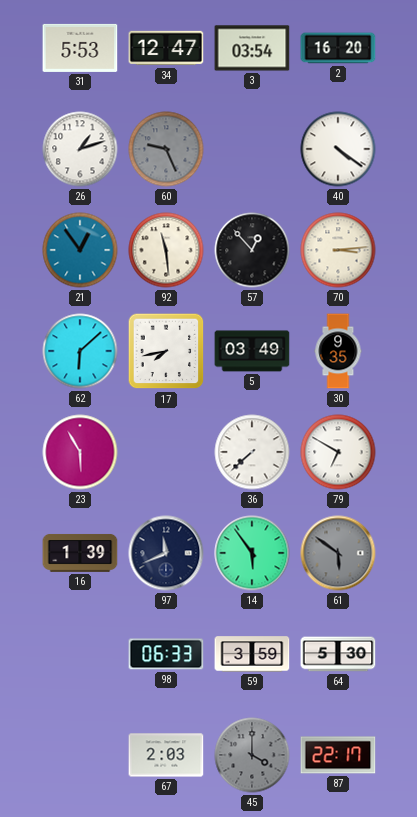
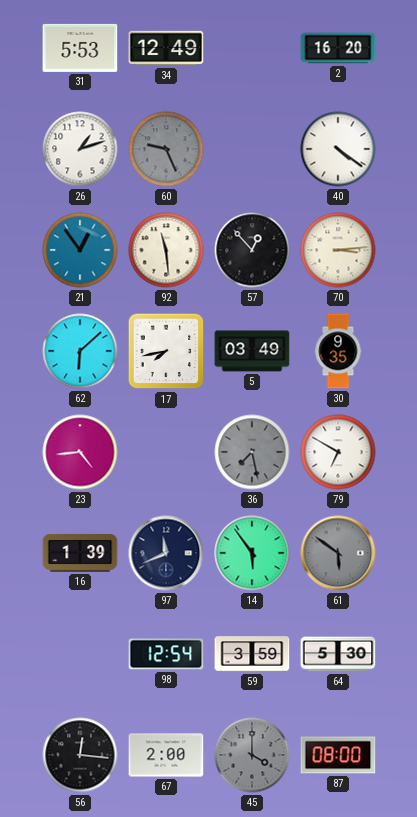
34: 12:47 -> 12:49
3: 03:54 -> none
23: 5:55 -> 4:44
36: 7:38 -> 7:28
36 dial: white -> grey
98: 06:33 -> 12:54
56: none -> 12:16
67: 2:03 -> 2:00
87: 22:17 -> 08:00
